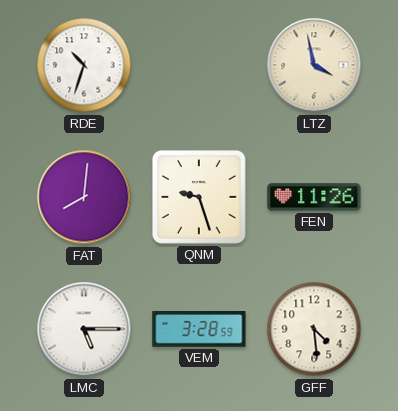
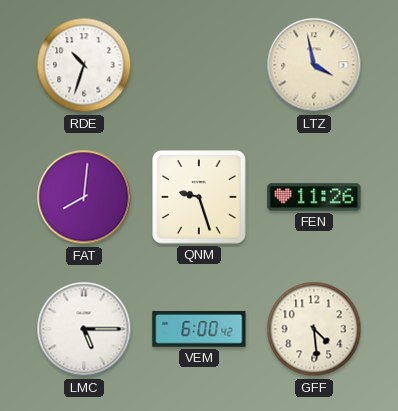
VEM: 3:28 -> 6:00
